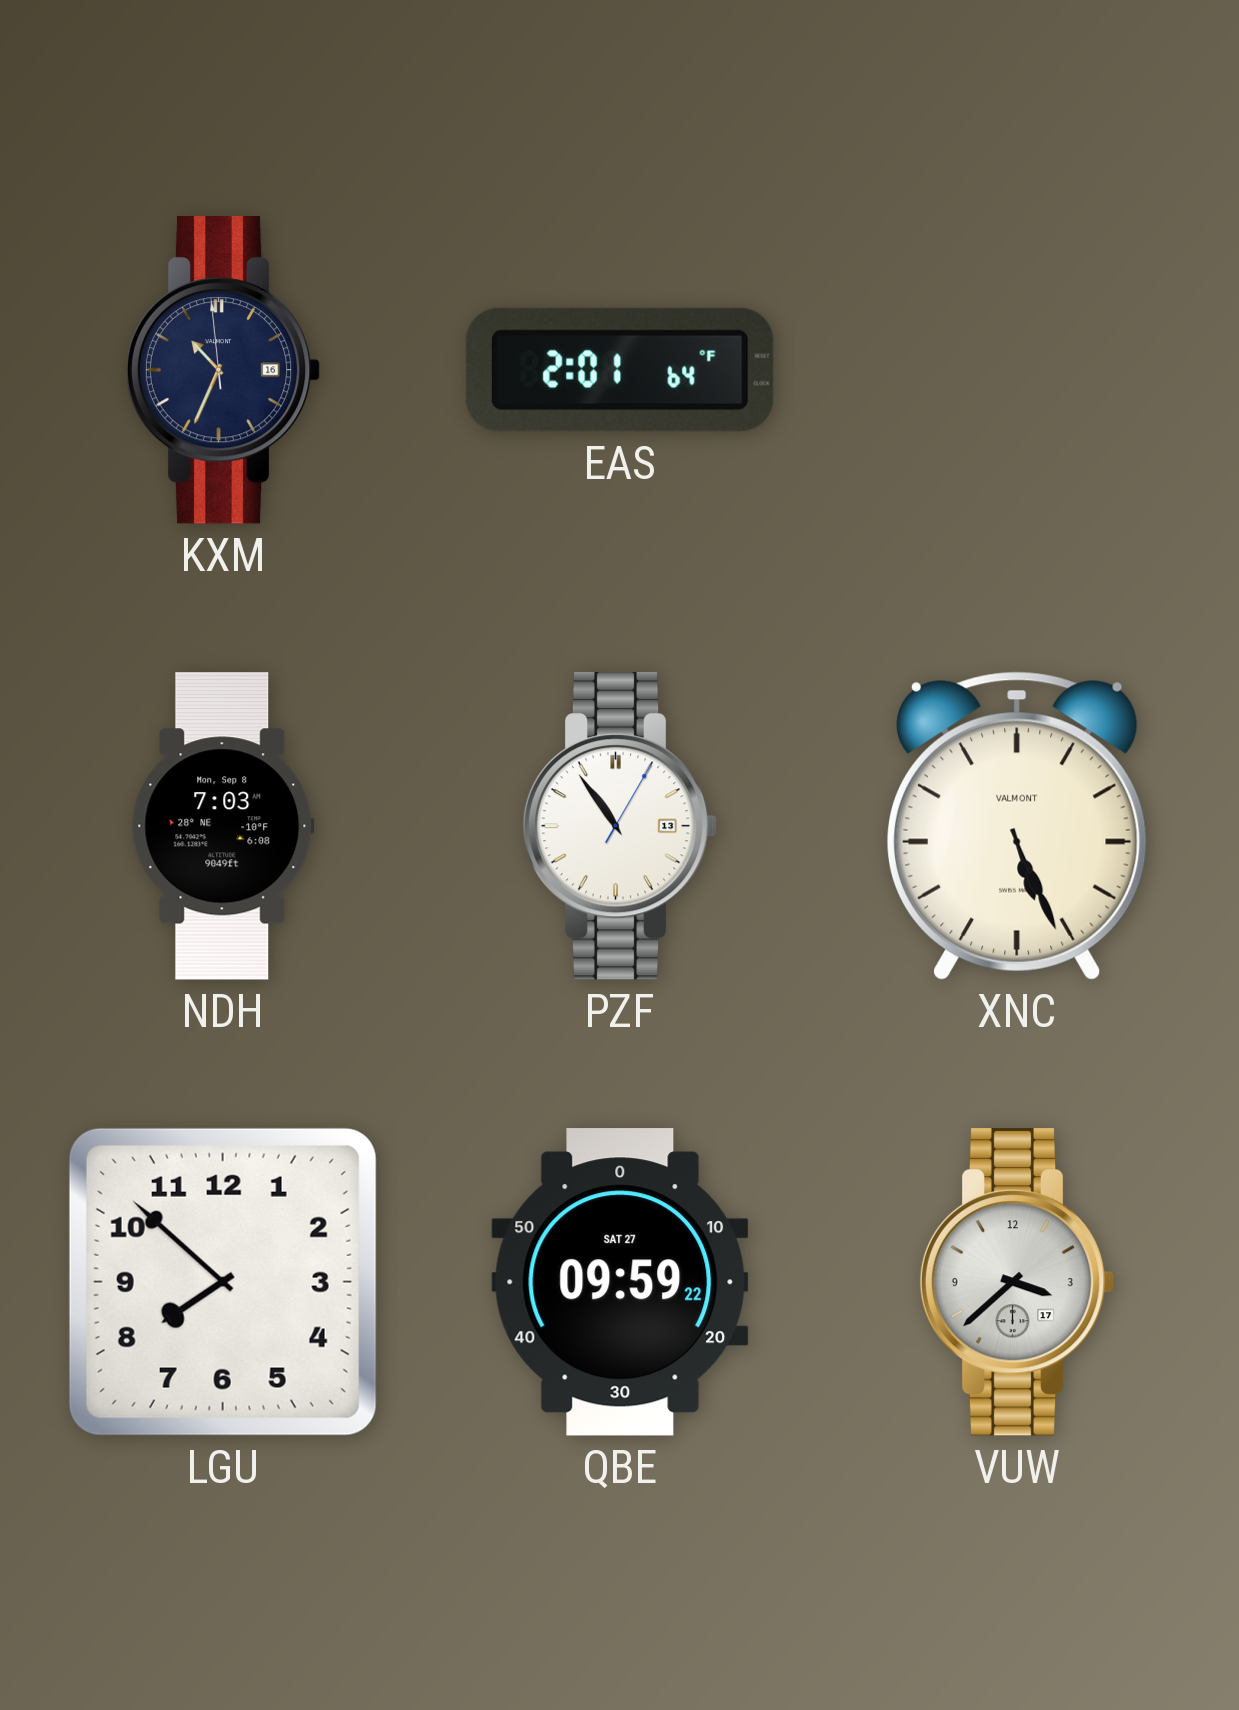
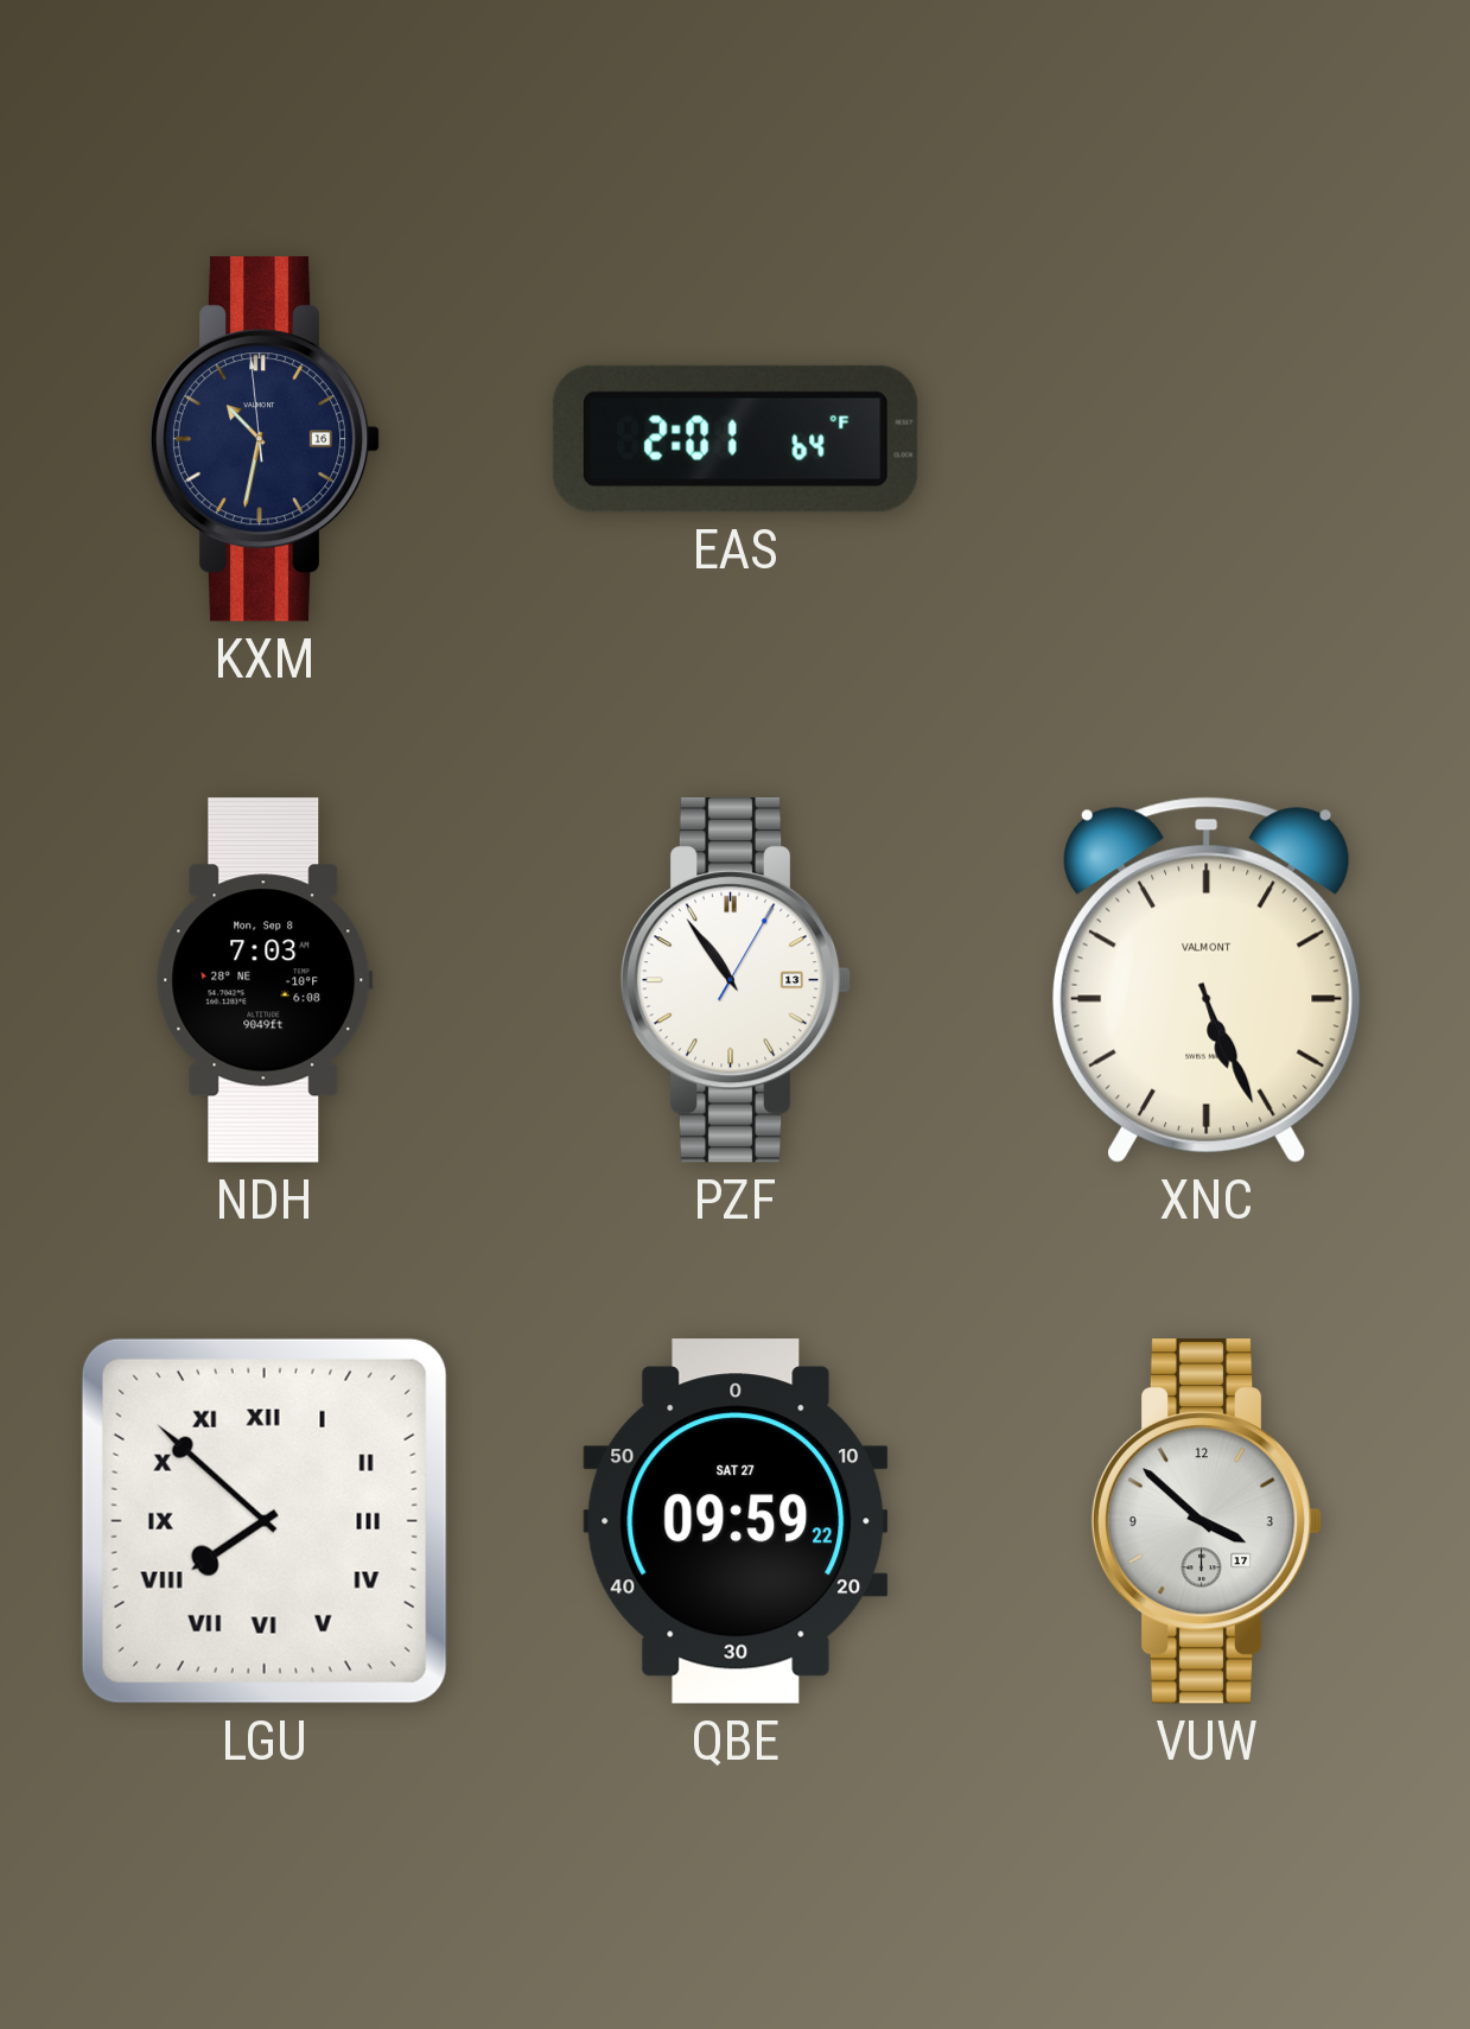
KXM: 10:33 -> 10:31
LGU numerals: Arabic -> Roman
VUW: 3:38 -> 3:52
